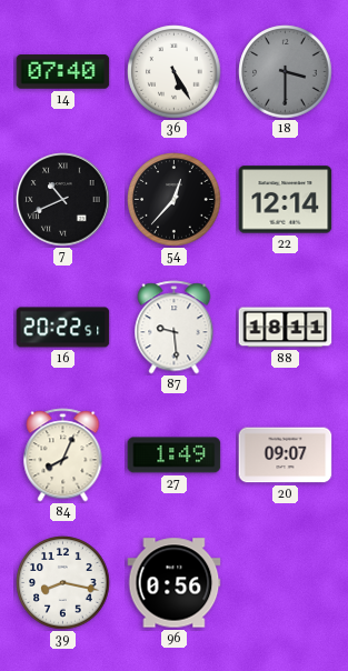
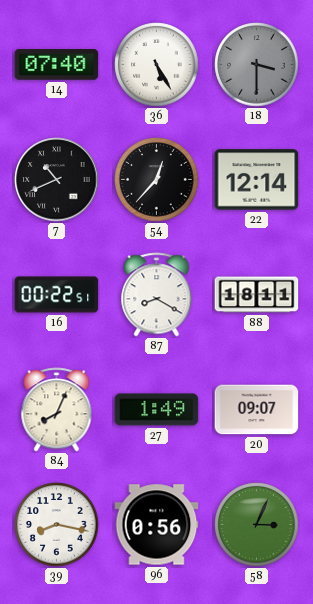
16: 20:22 -> 00:22
87: 9:29 -> 8:20
58: none -> 3:04
